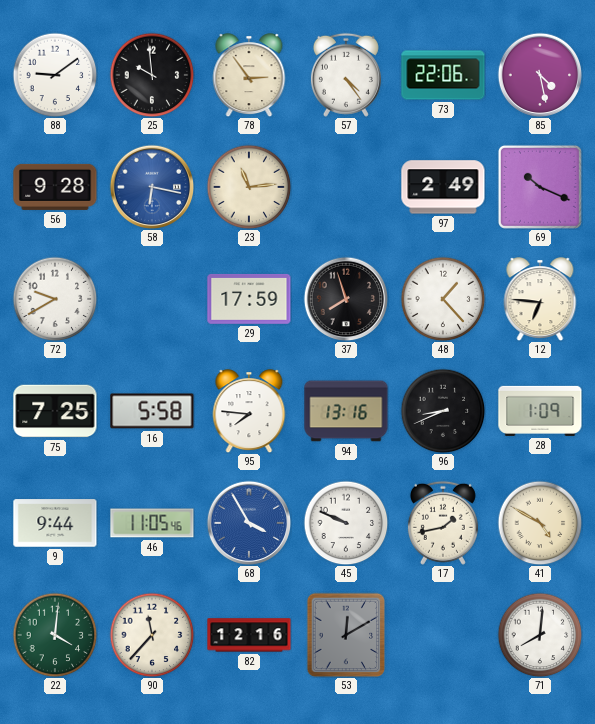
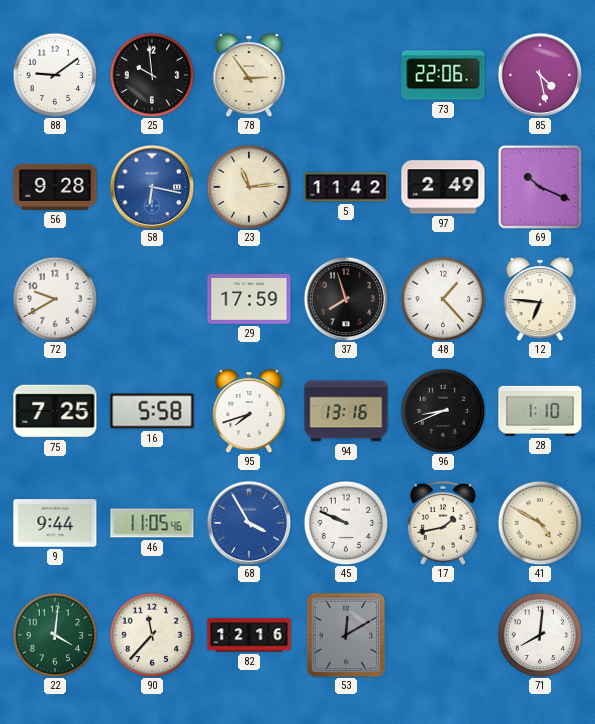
57: 4:24 -> none
5: none -> 11:42
95: 7:46 -> 7:42
28: 1:09 -> 1:10
